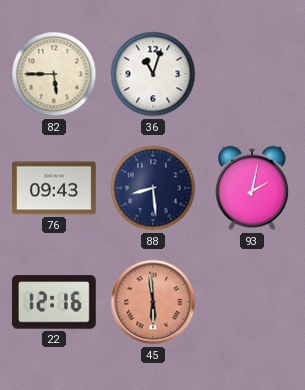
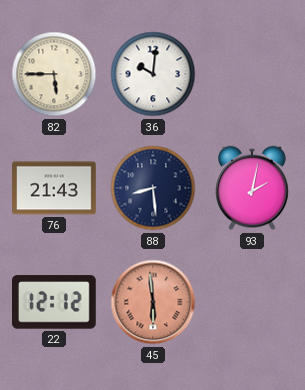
36: 11:03 -> 10:01
76: 09:43 -> 21:43
22: 12:16 -> 12:12
